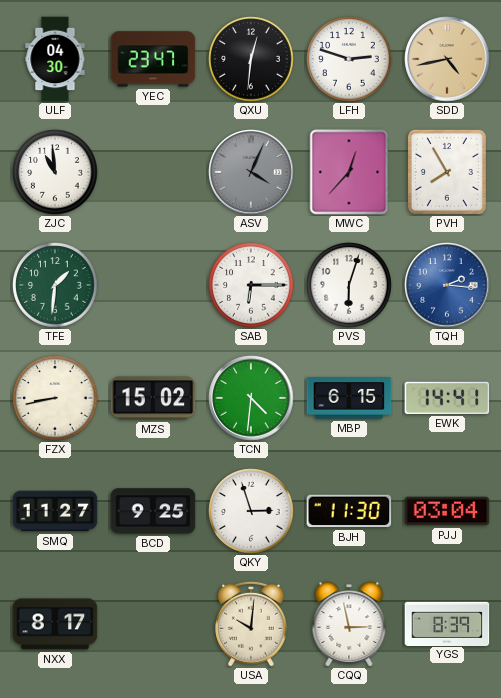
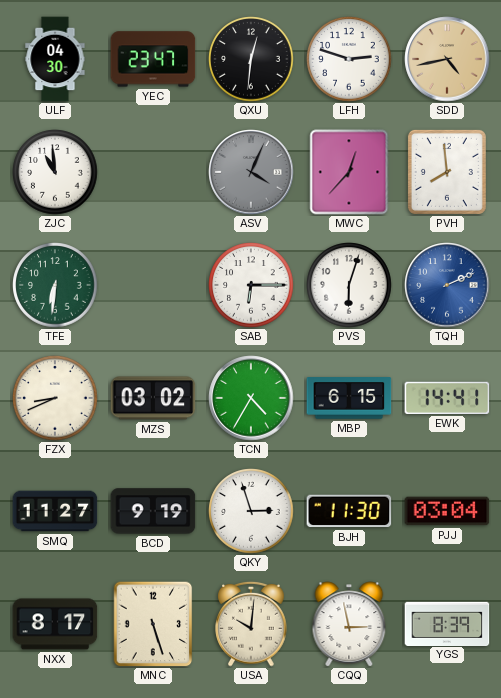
PVH: 7:55 -> 7:59
TFE: 1:31 -> 6:31
TQH: 2:16 -> 2:11
FZX: 8:43 -> 8:41
MZS: 15:02 -> 03:02
TCN: 4:31 -> 4:35
BCD: 9:25 -> 9:19
MNC: none -> 5:27
